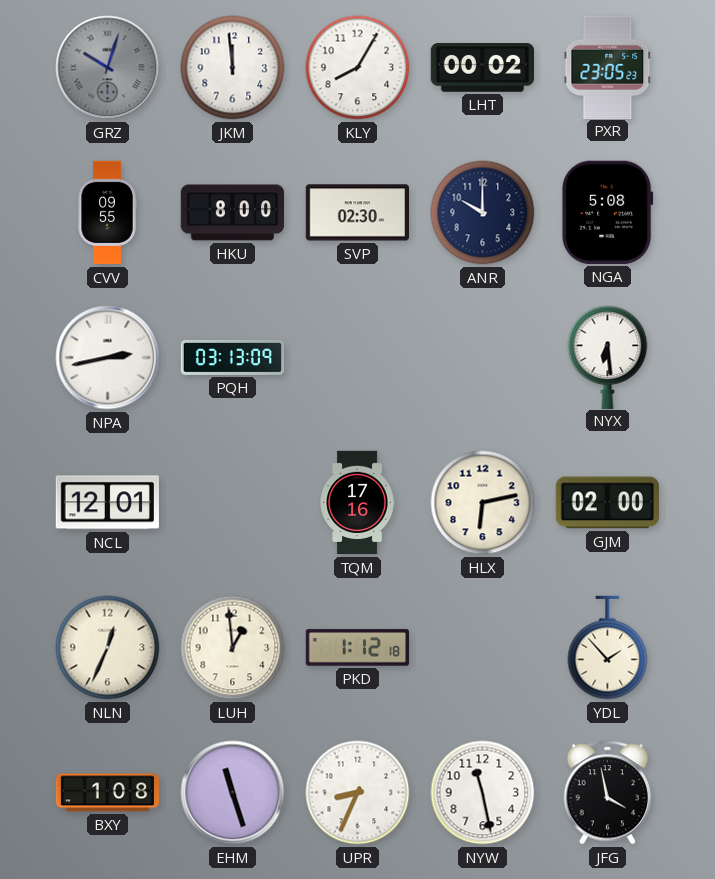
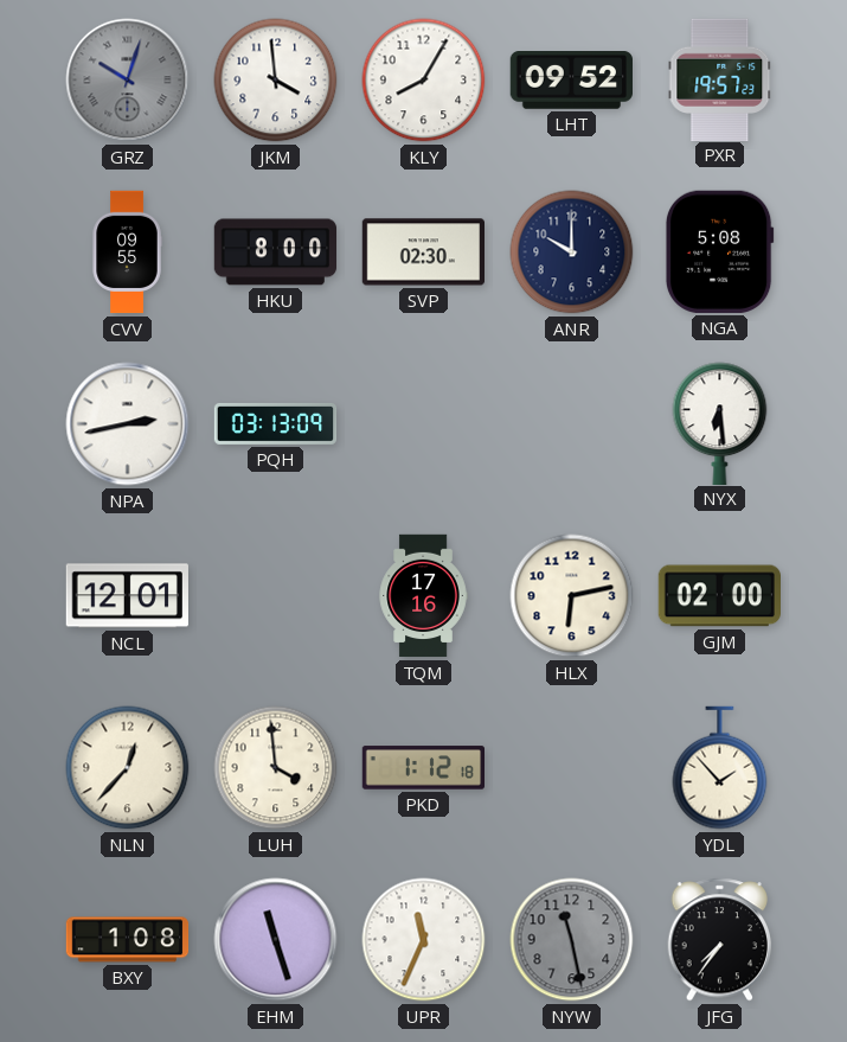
JKM: 11:59 -> 3:59
LHT: 00:02 -> 09:52
PXR: 23:05 -> 19:57
NLN: 12:34 -> 12:37
LUH: 12:59 -> 3:59
UPR: 8:34 -> 11:34
NYW dial: white -> grey
JFG: 3:58 -> 7:36
